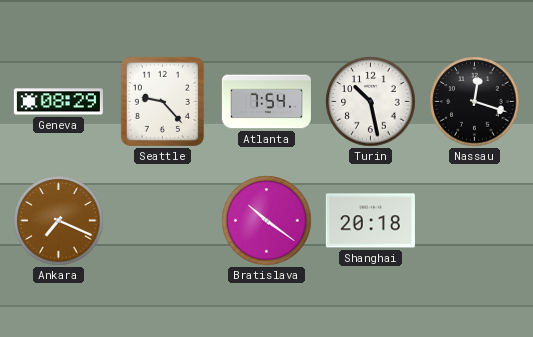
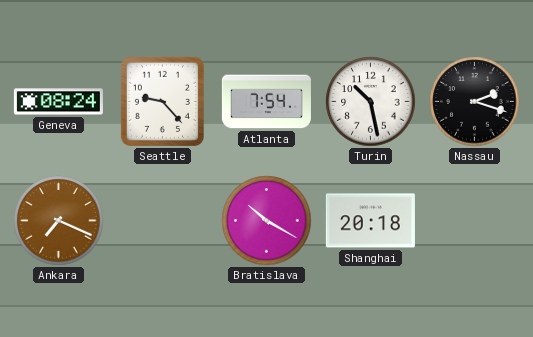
Geneva: 08:29 -> 08:24
Nassau: 12:18 -> 2:18
Bratislava: 10:21 -> 10:20
